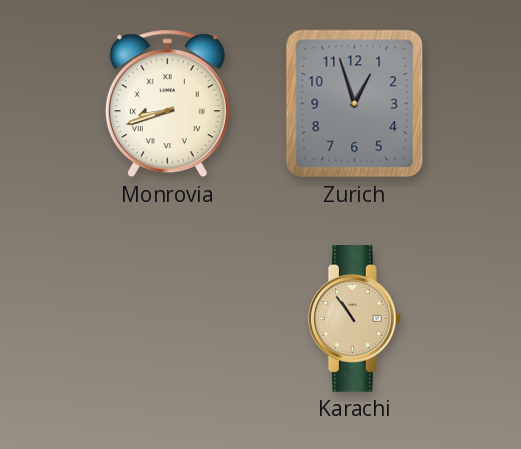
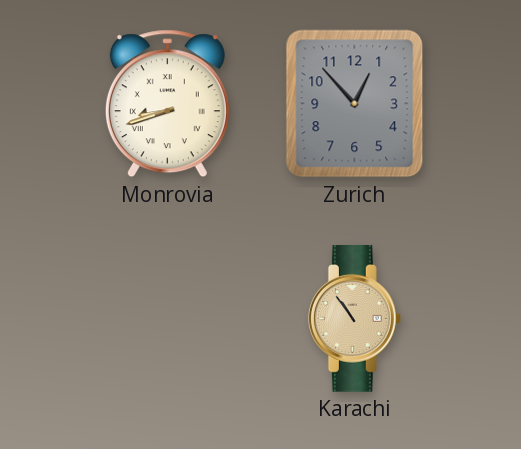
Zurich: 12:57 -> 12:53
